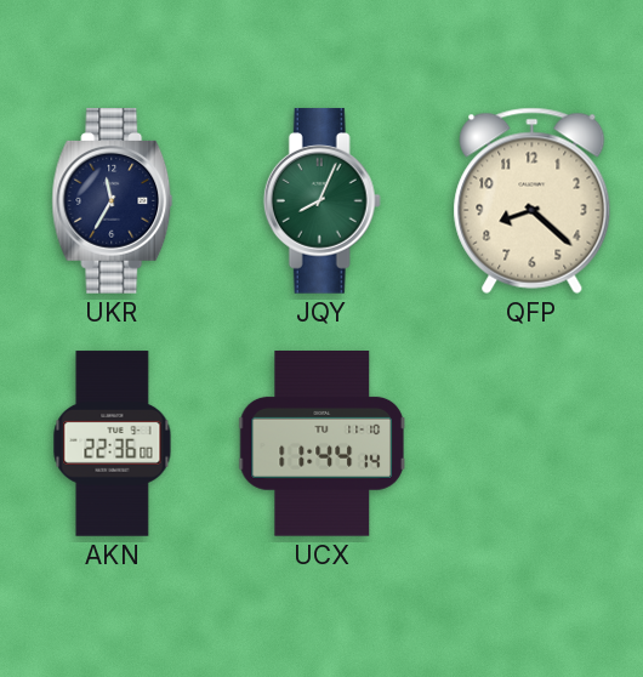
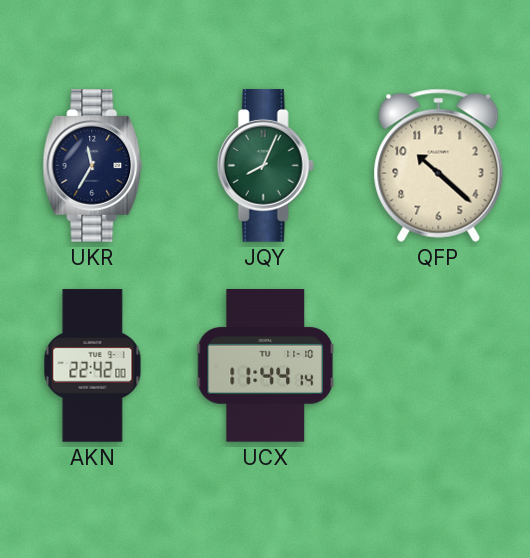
QFP: 8:22 -> 10:22
AKN: 22:36 -> 22:42
